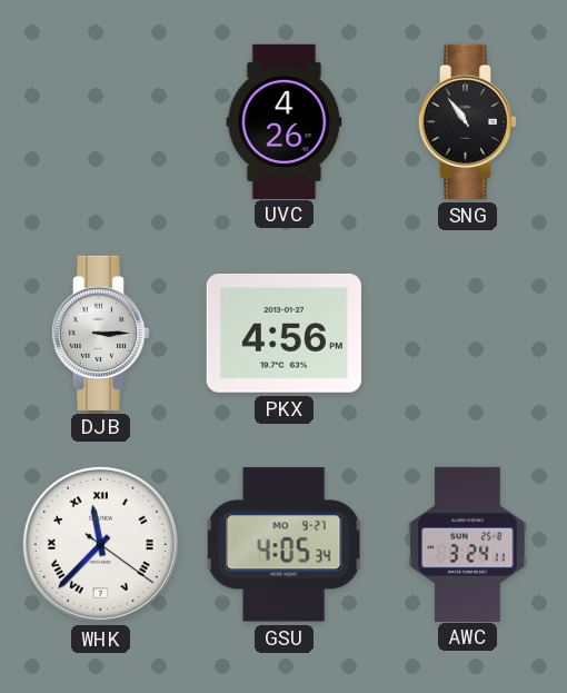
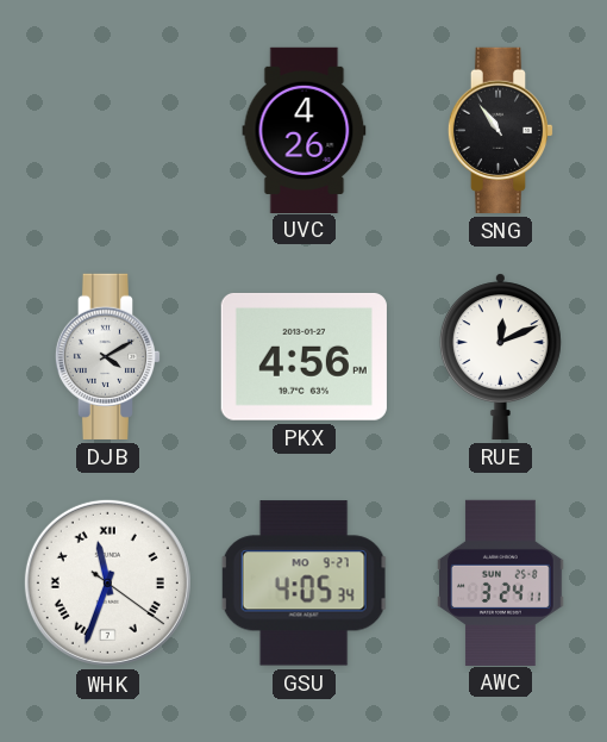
DJB: 3:15 -> 4:10
RUE: none -> 12:11
WHK: 11:37 -> 11:33
